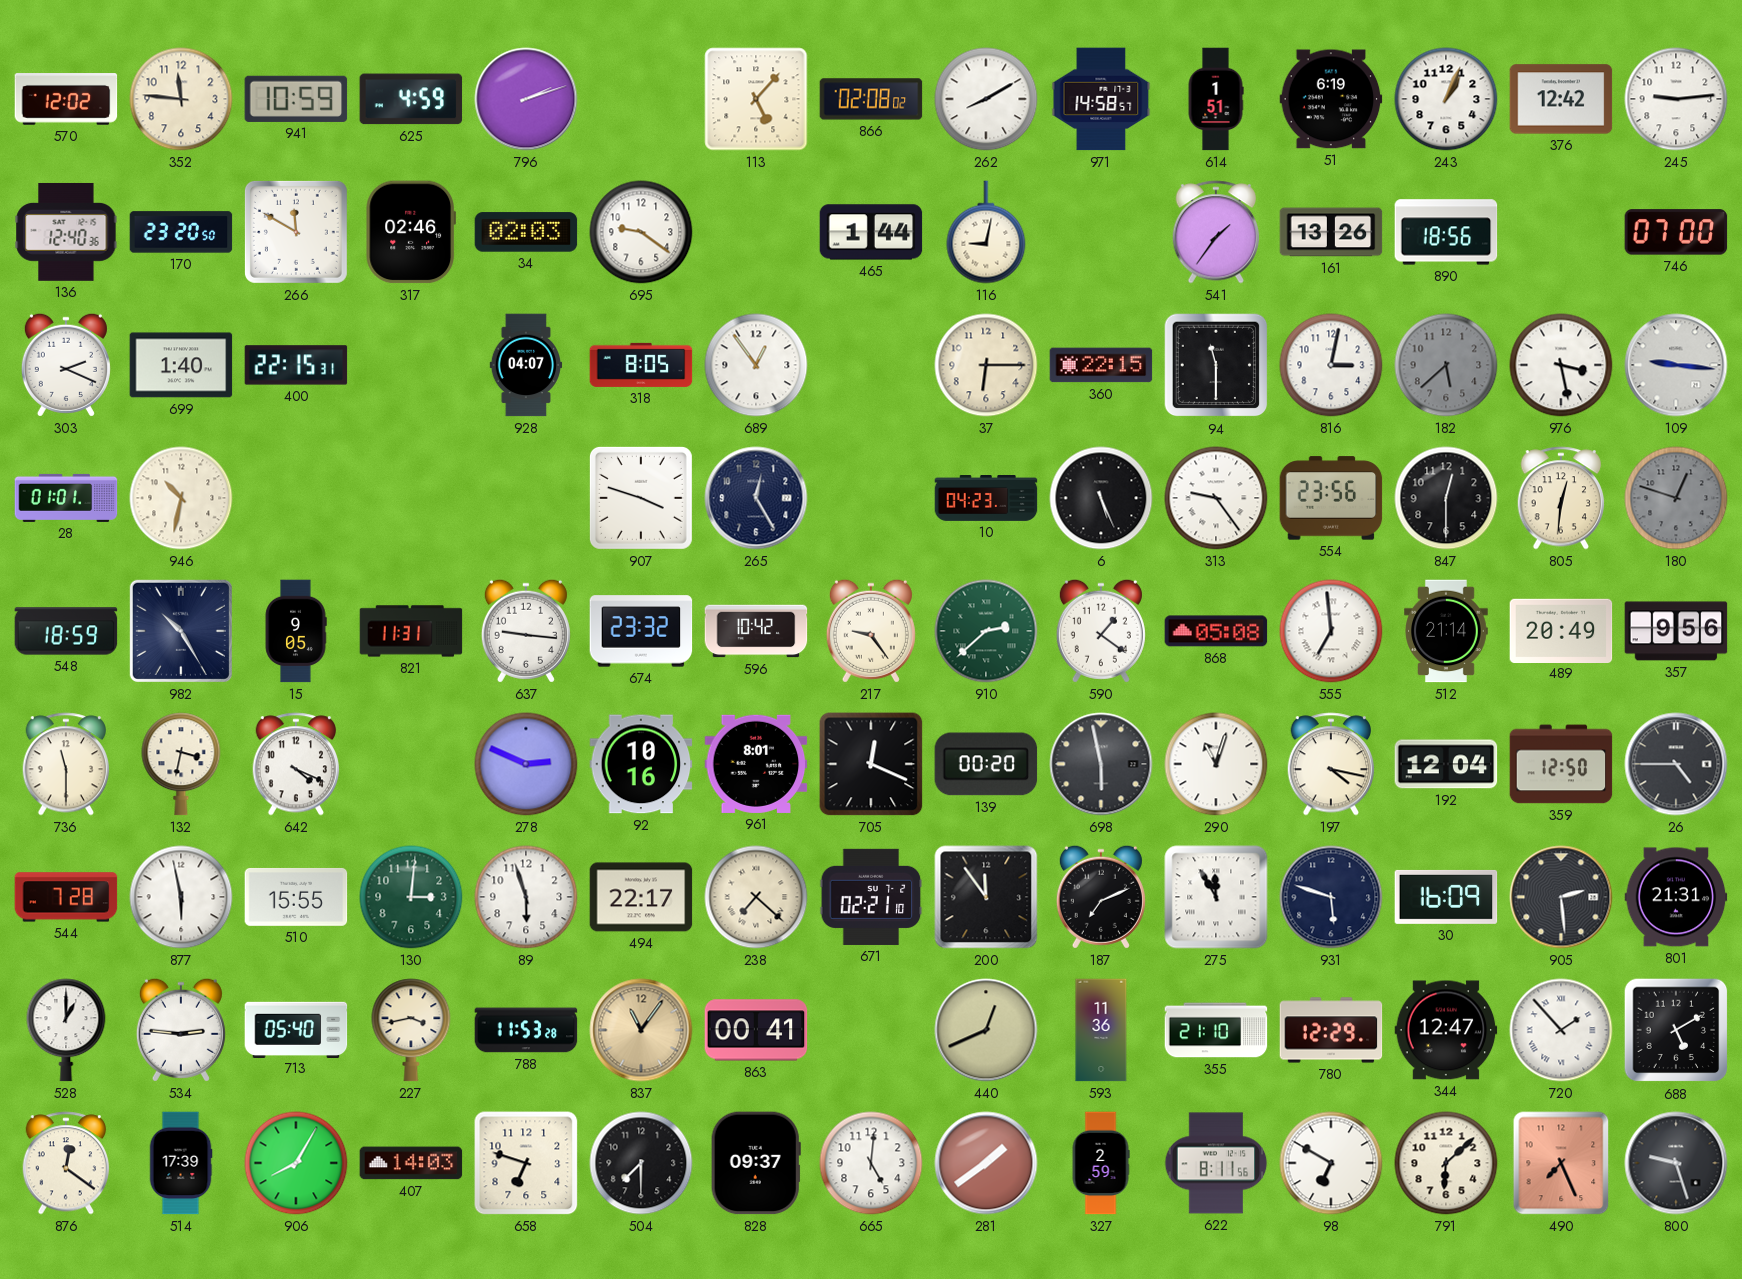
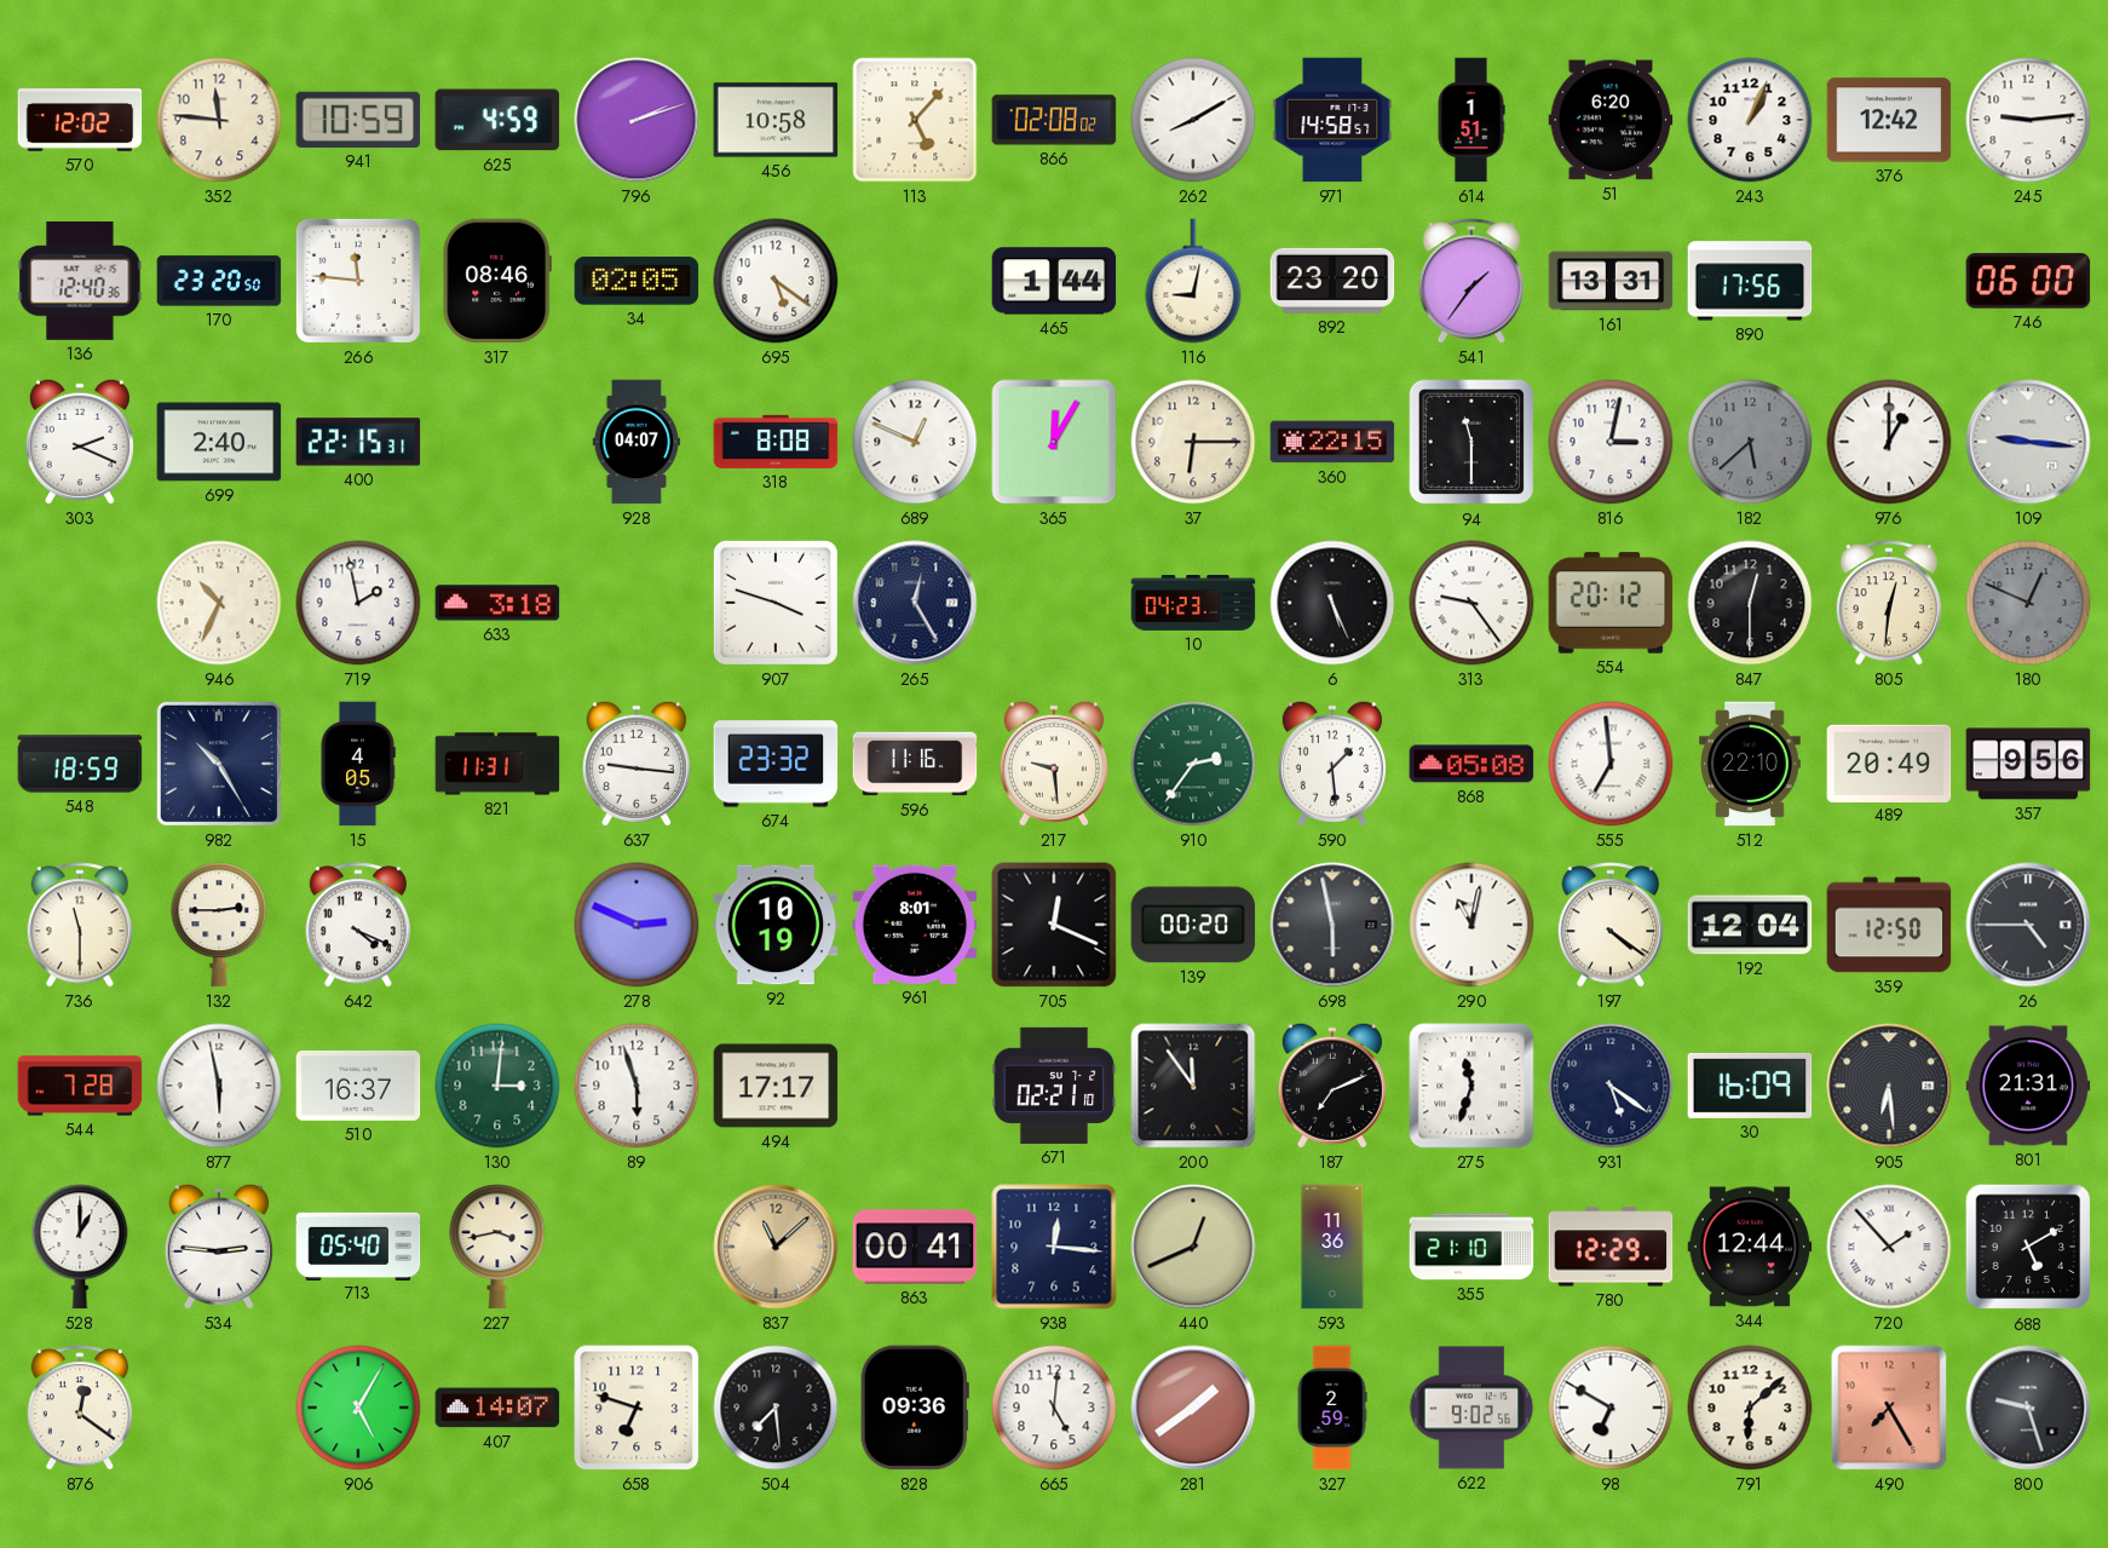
456: none -> 10:58
51: 6:19 -> 6:20
266: 11:50 -> 11:46
317: 02:46 -> 08:46
34: 02:03 -> 02:05
695: 9:21 -> 5:21
892: none -> 23:20
161: 13:26 -> 13:31
890: 18:56 -> 17:56
746: 07:00 -> 06:00
699: 1:40 -> 2:40
318: 8:05 -> 8:08
689: 12:54 -> 12:49
365: none -> 12:05
976: 3:28 -> 1:00
28: 01:01 -> none
946: 10:32 -> 10:34
719: none -> 1:58
633: none -> 3:18
554: 23:56 -> 20:12
180: 12:48 -> 12:49
15: 9:05 -> 4:05
596: 10:42 -> 11:16
217: 9:24 -> 9:29
910: 2:38 -> 2:36
590: 1:21 -> 1:29
512: 21:14 -> 22:10
132: 3:32 -> 2:45
92: 10:16 -> 10:19
290: 11:03 -> 11:02
197: 4:17 -> 4:21
510: 15:55 -> 16:37
494: 22:17 -> 17:17
238: 7:22 -> none
275: 11:55 -> 11:33
931: 5:48 -> 5:21
905: 2:29 -> 6:29
788: 11:53 -> none
837: 11:06 -> 11:08
938: none -> 12:16
344: 12:47 -> 12:44
514: 17:39 -> none
906: 8:05 -> 5:05
407: 14:03 -> 14:07
504: 7:30 -> 7:29
828: 09:37 -> 09:36
622: 8:11 -> 9:02
490: 7:26 -> 7:25
